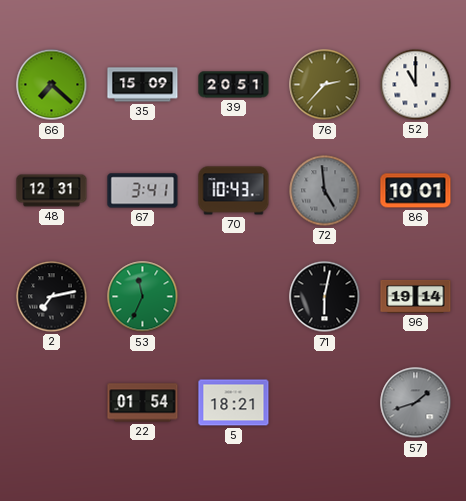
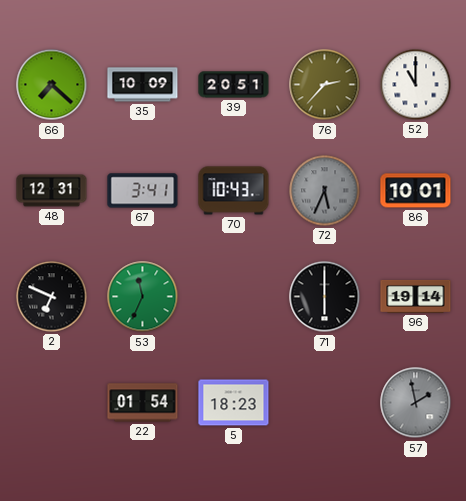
35: 15:09 -> 10:09
72: 4:59 -> 5:34
2: 7:13 -> 6:49
71: 6:02 -> 6:00
5: 18:21 -> 18:23
57: 1:42 -> 1:58
